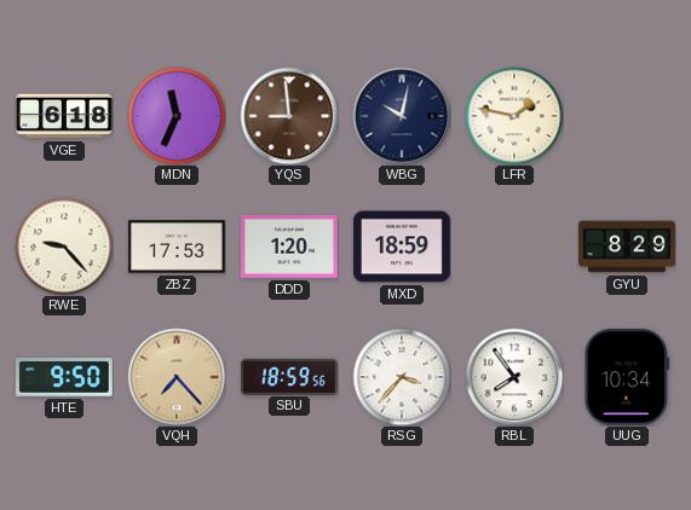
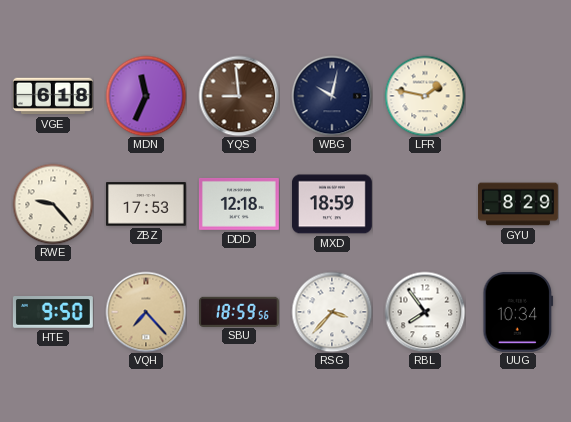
DDD: 1:20 -> 12:18
